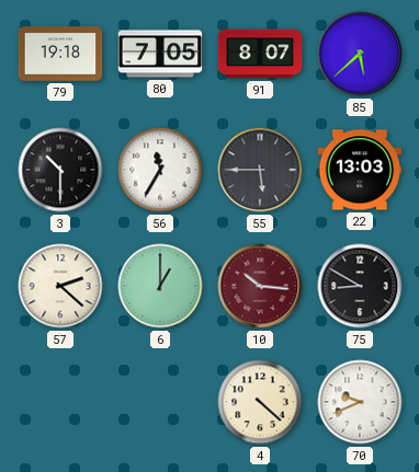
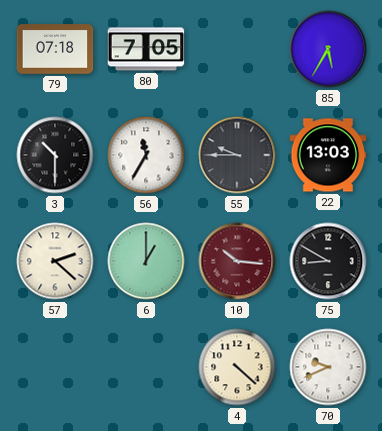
79: 19:18 -> 07:18
91: 8:07 -> none
85: 5:38 -> 5:35
55: 5:45 -> 9:45
